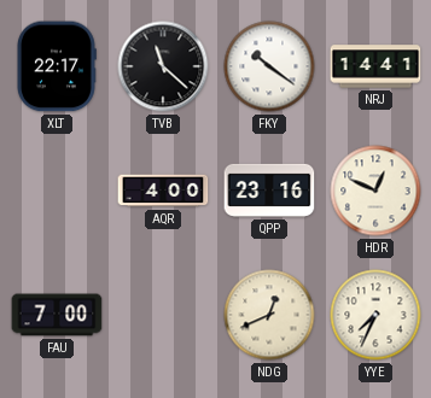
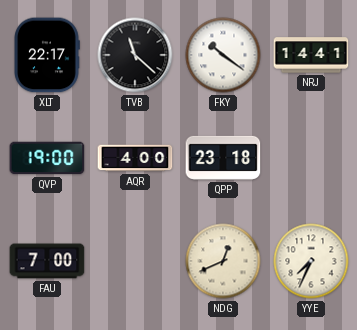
QVP: none -> 19:00
QPP: 23:16 -> 23:18
HDR: 12:49 -> none
